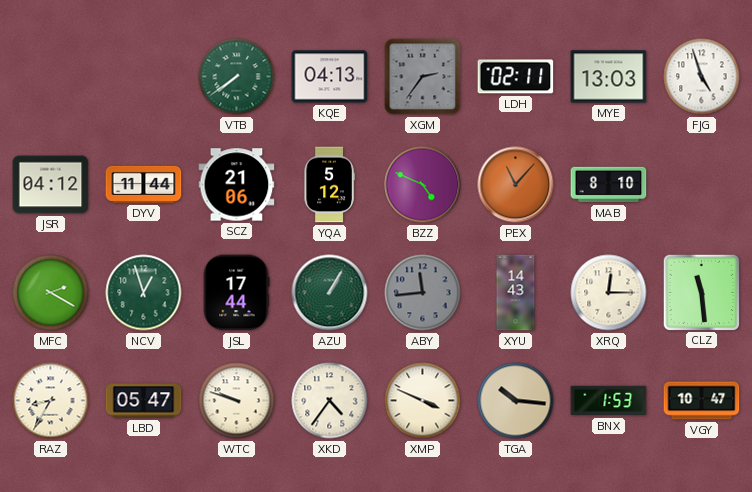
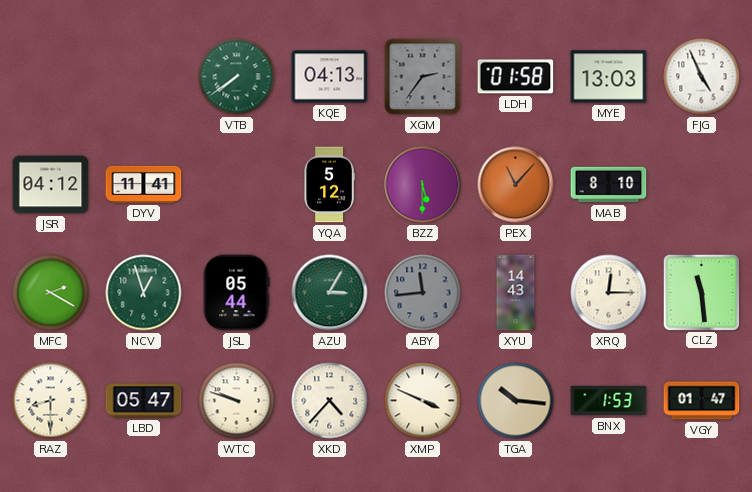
LDH: 02:11 -> 01:58
FJG: 4:57 -> 4:56
DYV: 11:44 -> 11:41
SCZ: 21:06 -> none
BZZ: 4:49 -> 5:30
JSL: 17:44 -> 05:44
AZU: 1:05 -> 3:05
RAZ: 8:35 -> 8:30
XKD: 4:36 -> 4:37
VGY: 10:47 -> 01:47
